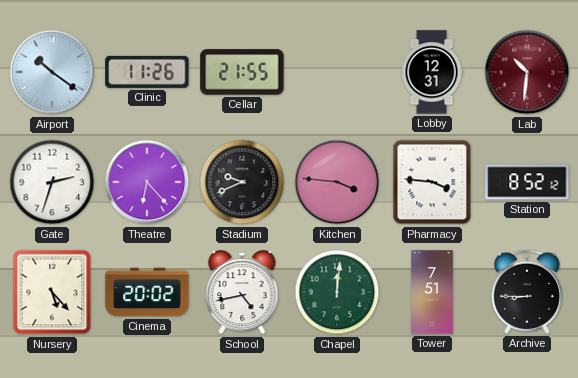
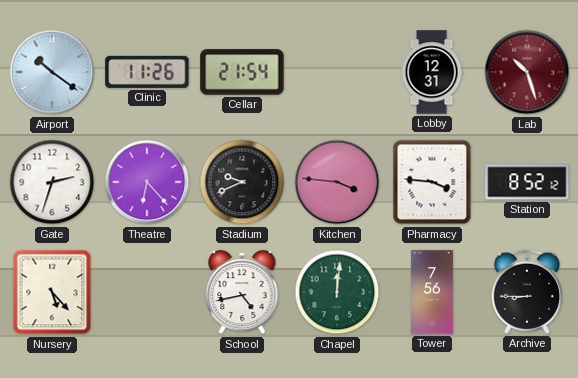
Cellar: 21:55 -> 21:54
Lab: 10:31 -> 10:27
Cinema: 20:02 -> none
Tower: 7:51 -> 7:56
